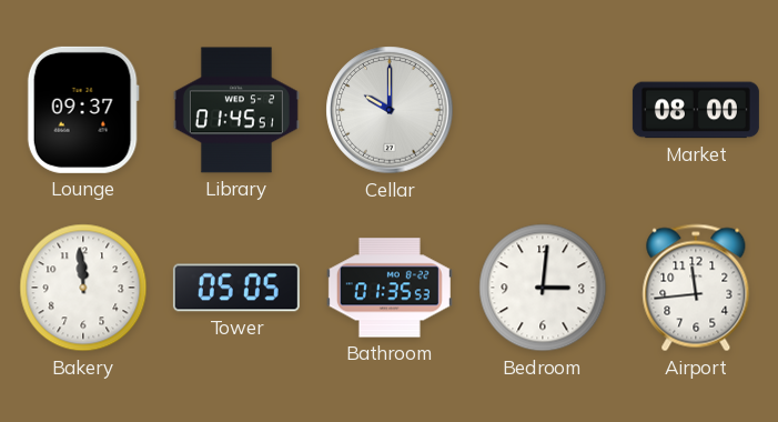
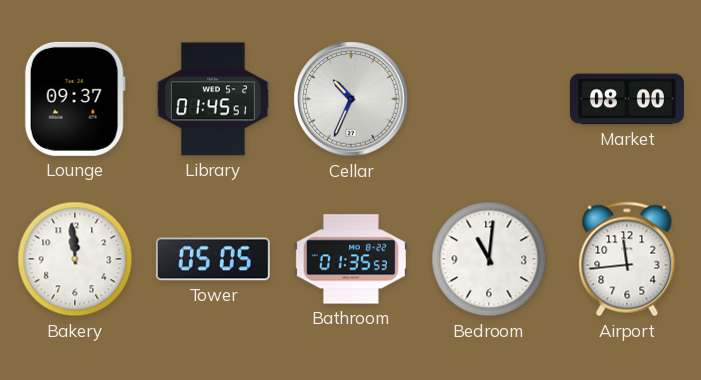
Cellar: 10:00 -> 10:34
Bedroom: 3:01 -> 11:01
